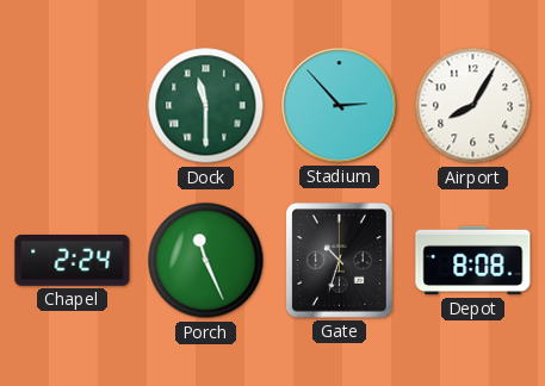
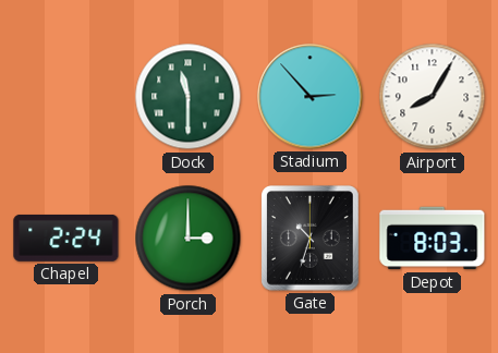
Porch: 11:26 -> 3:00
Depot: 8:08 -> 8:03
